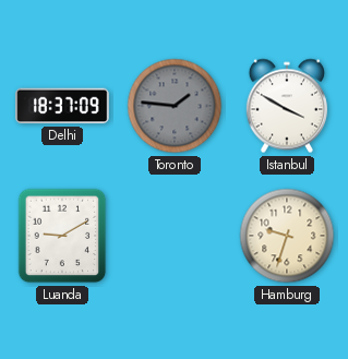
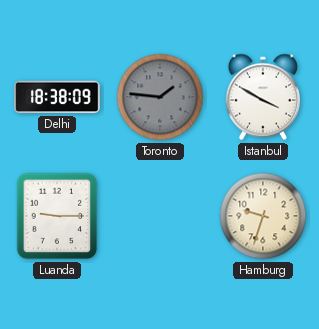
Delhi: 18:37 -> 18:38
Luanda: 9:10 -> 9:15
